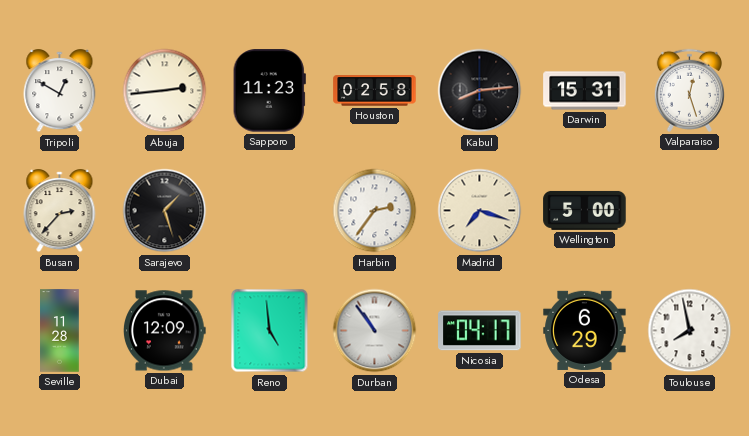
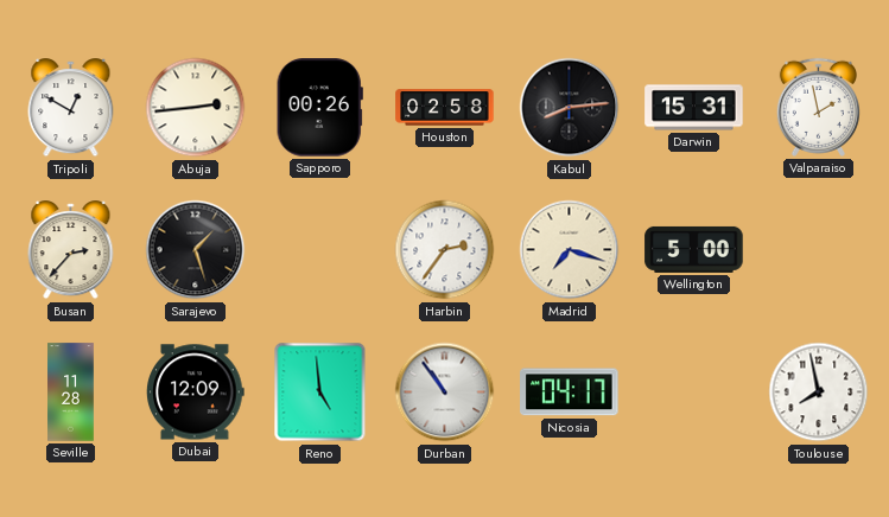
Sapporo: 11:23 -> 00:26
Valparaiso: 12:27 -> 1:58
Odesa: 6:29 -> none
